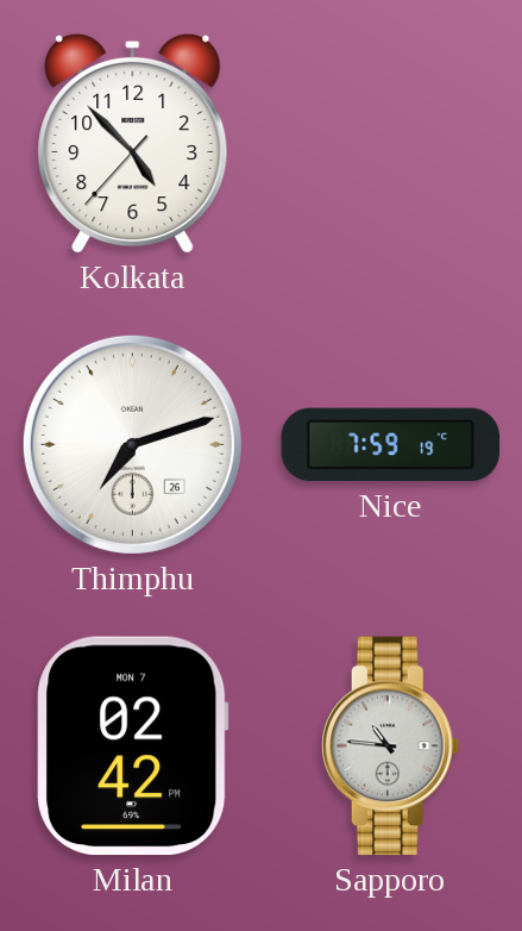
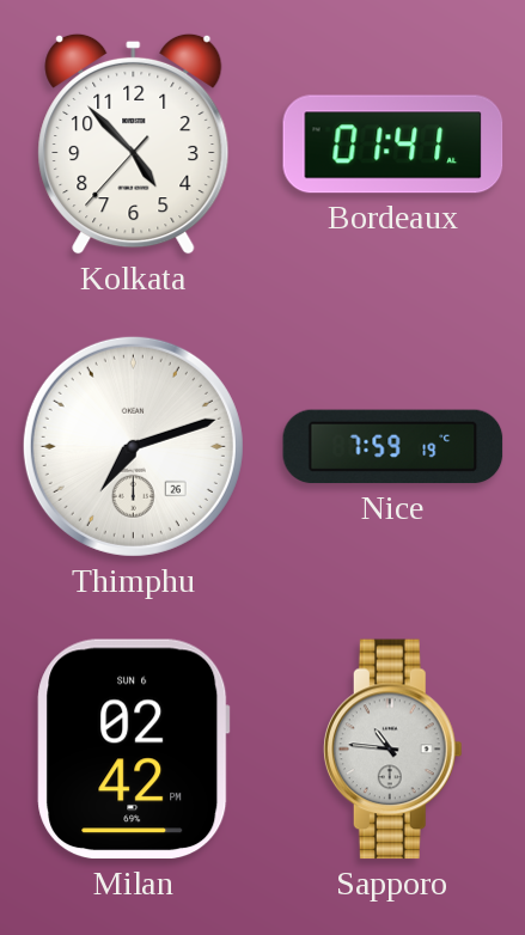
Bordeaux: none -> 01:41
Milan date: MON 7 -> SUN 6
